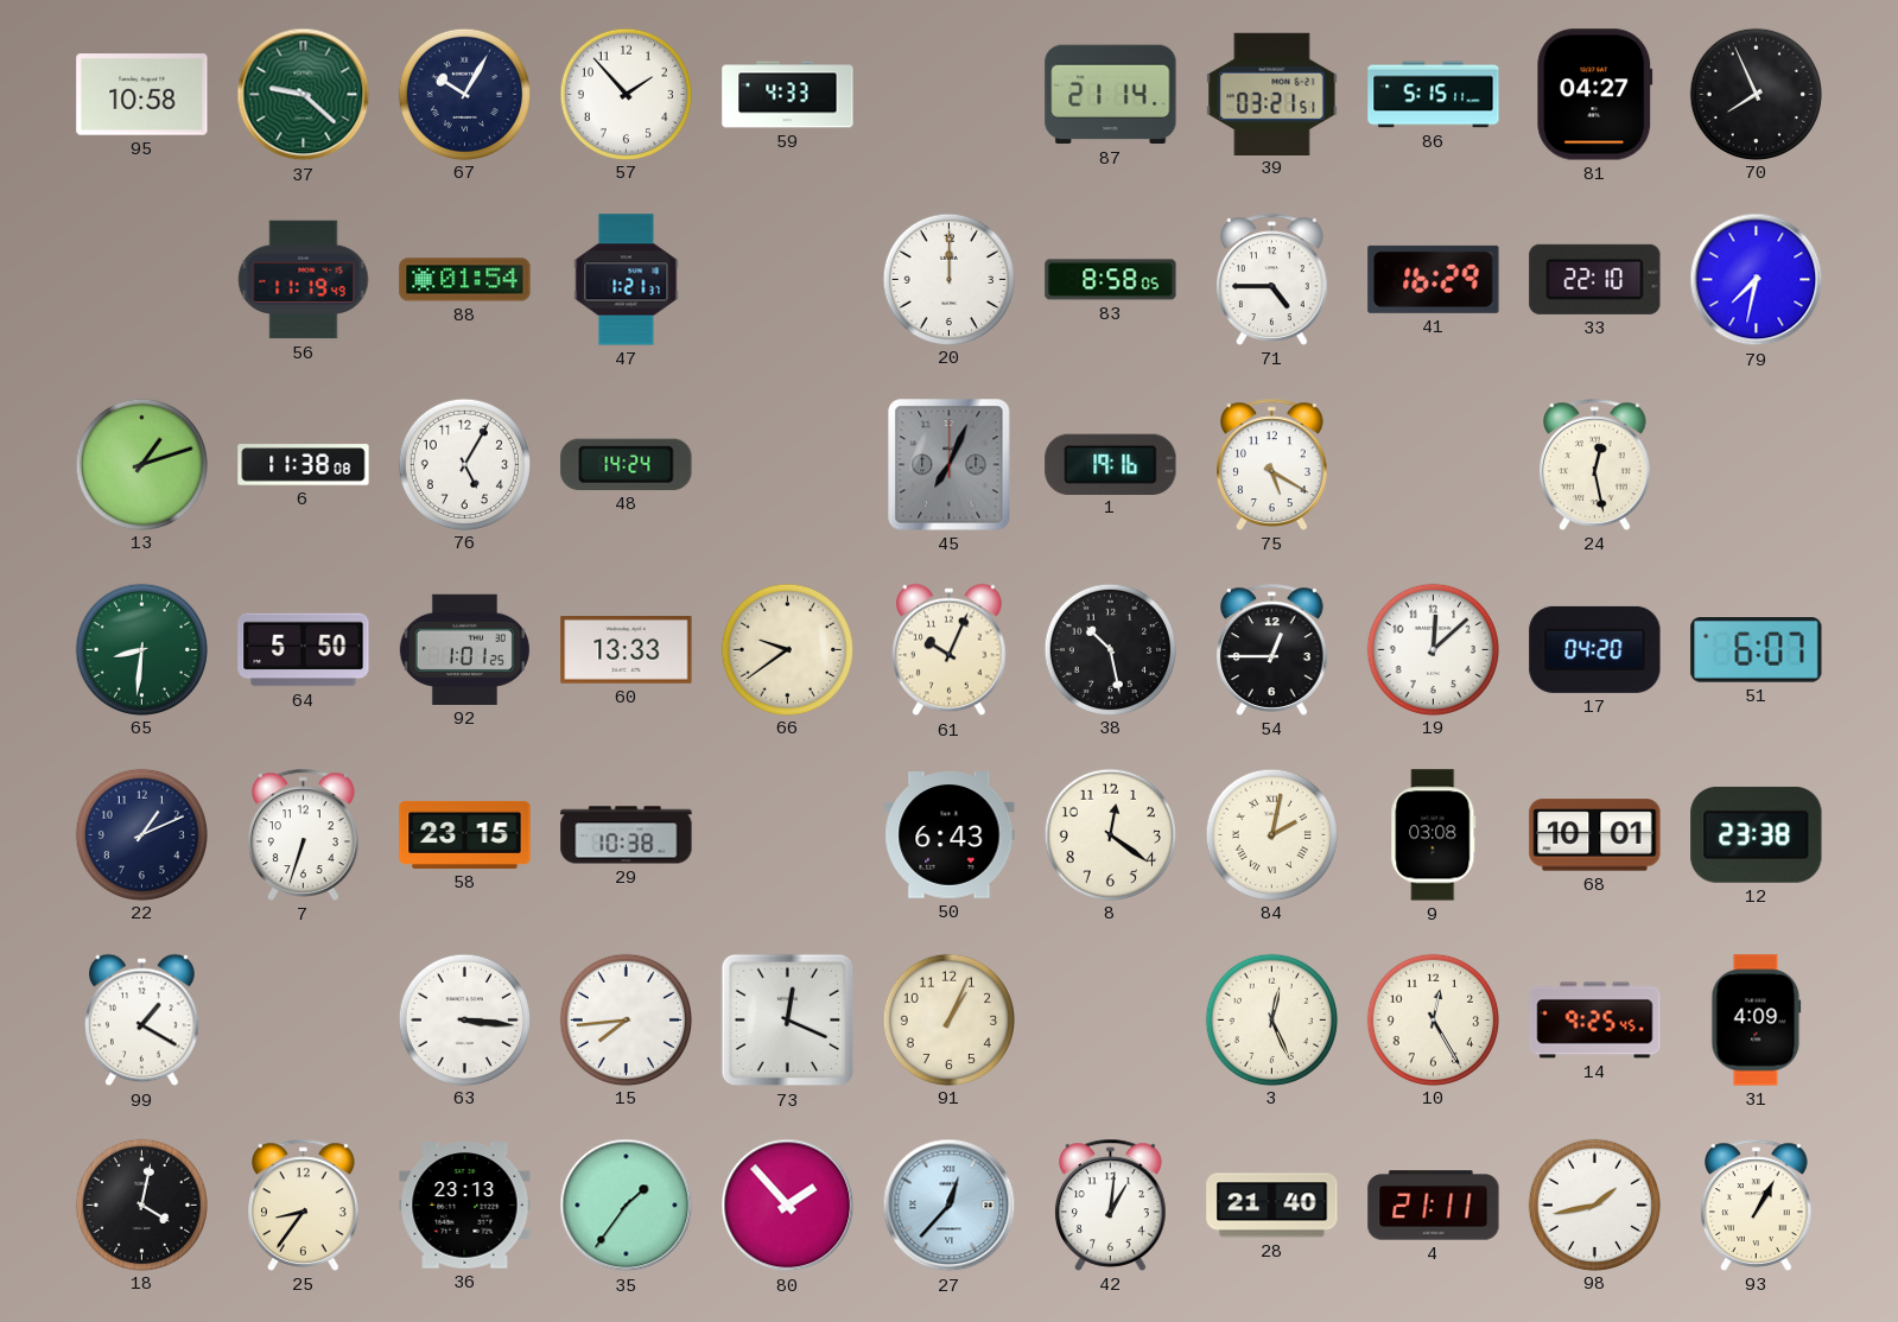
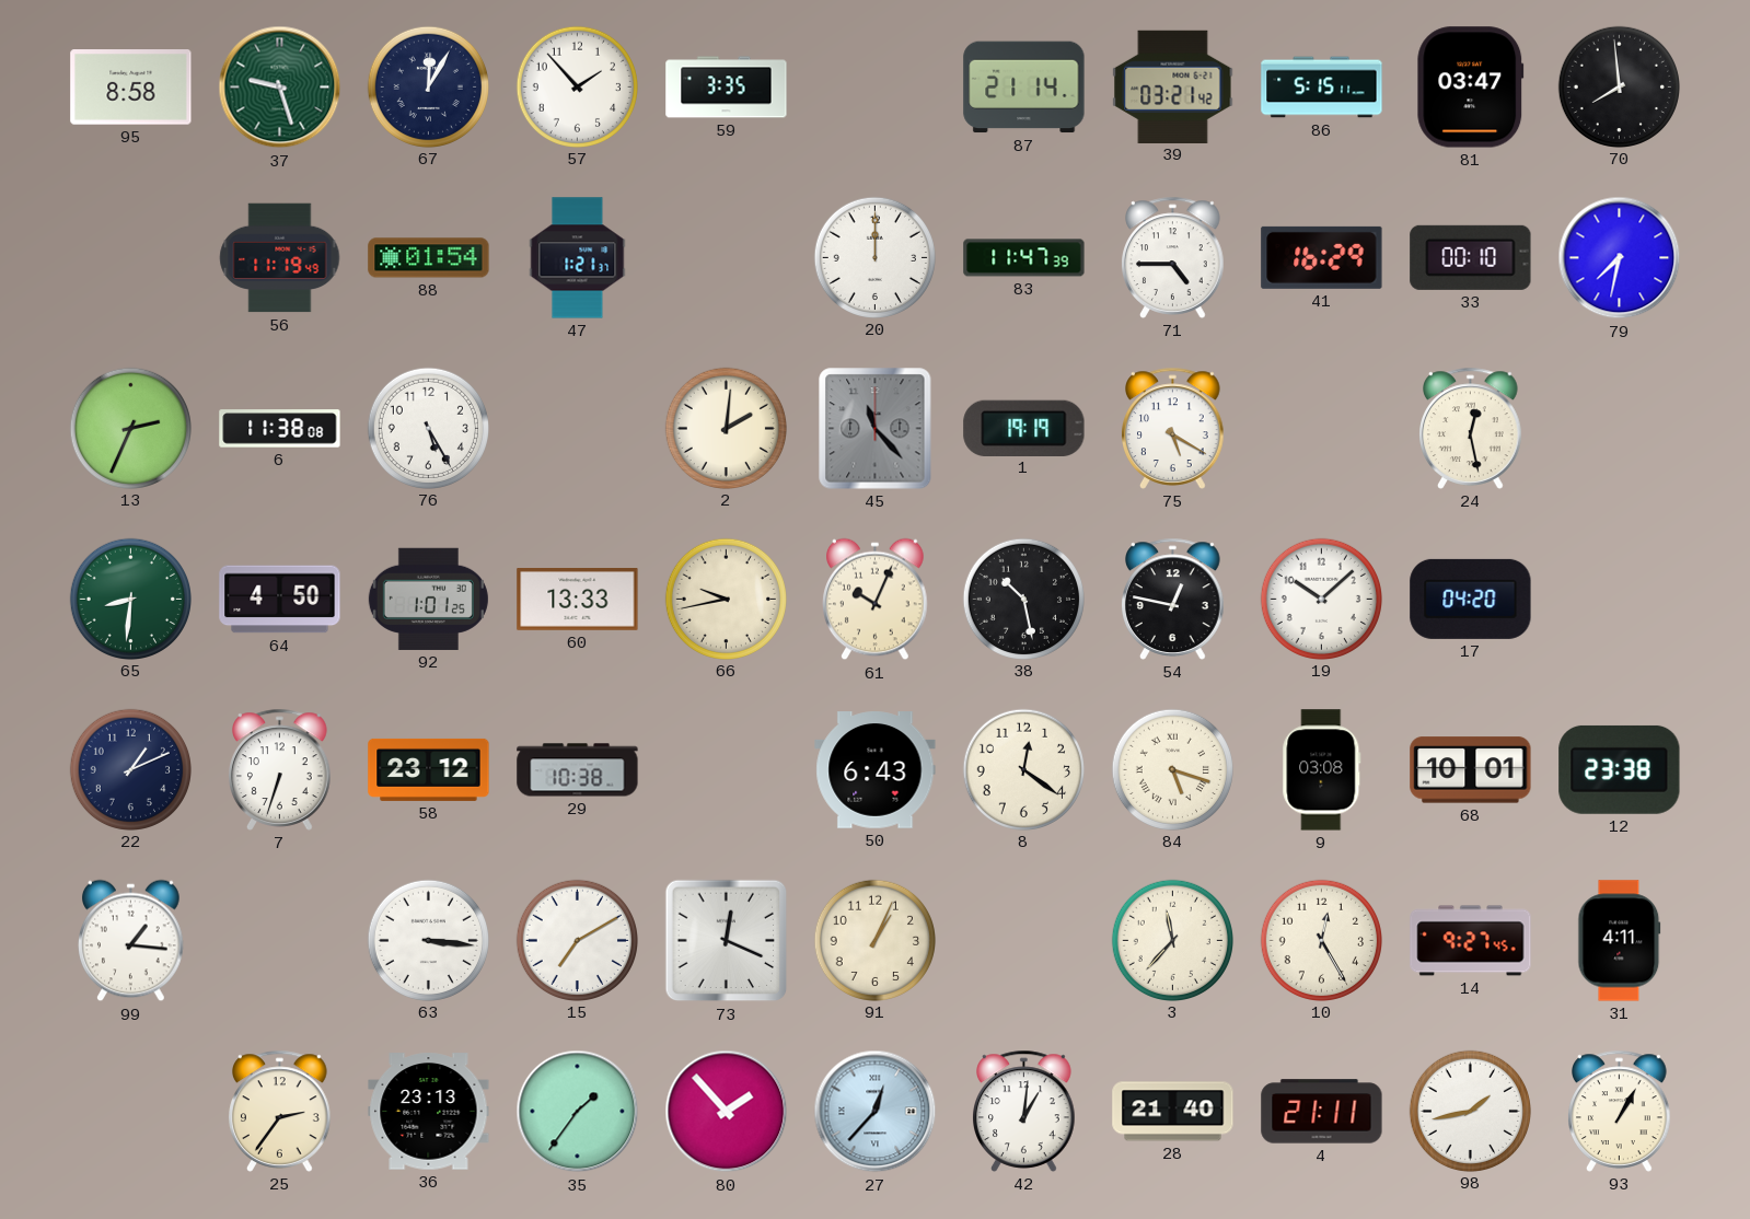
95: 10:58 -> 8:58
37: 9:22 -> 9:27
67: 10:05 -> 12:05
59: 4:33 -> 3:35
39: 03:21:51 -> 03:21:42
81: 04:27 -> 03:47
70: 7:56 -> 7:59
83: 8:58 -> 11:47
33: 22:10 -> 00:10
13: 1:12 -> 2:34
76: 5:05 -> 5:25
48: 14:24 -> none
2: none -> 2:01
45: 7:04 -> 11:23
1: 19:16 -> 19:19
64: 5:50 -> 4:50
66: 9:39 -> 9:43
54: 12:45 -> 12:47
19: 12:08 -> 10:08
51: 6:07 -> none
58: 23:15 -> 23:12
84: 2:02 -> 5:18
99: 1:20 -> 1:16
15: 7:44 -> 7:10
3: 12:26 -> 11:37
14: 9:25 -> 9:27
31: 4:09 -> 4:11
18: 4:02 -> none
25: 8:36 -> 2:36
